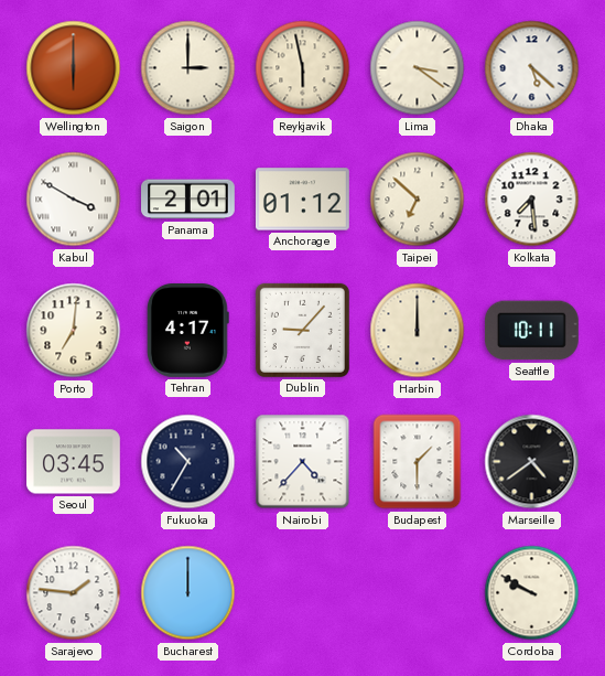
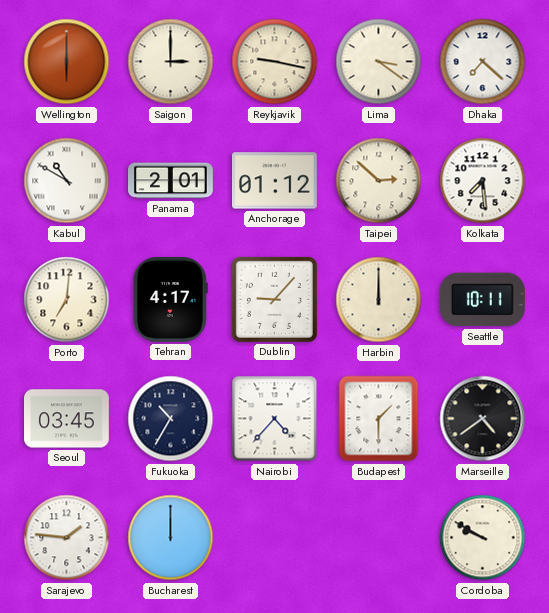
Reykjavik: 5:58 -> 9:17
Dhaka: 5:22 -> 7:22
Kabul: 3:50 -> 10:50
Taipei: 6:52 -> 2:52
